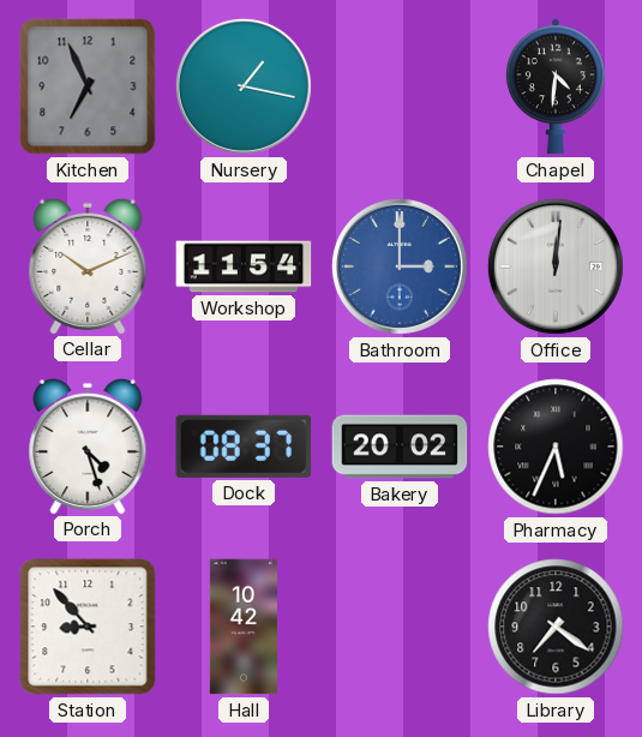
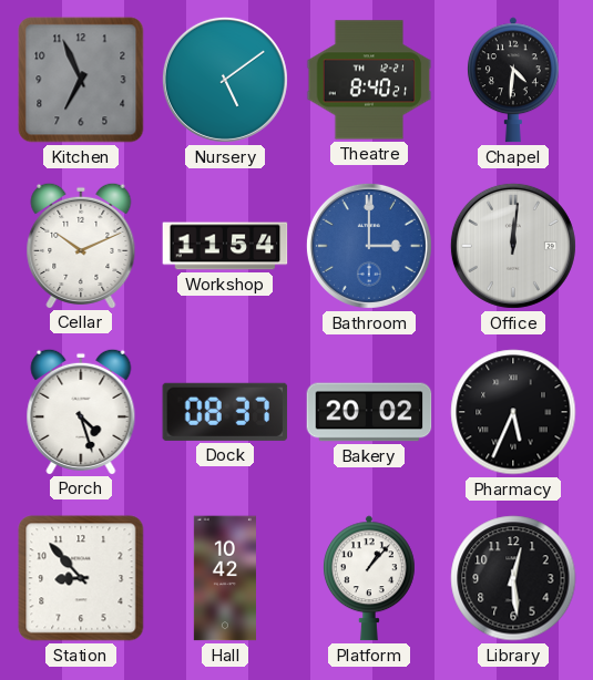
Nursery: 1:17 -> 5:09
Theatre: none -> 8:40
Platform: none -> 1:07
Library: 7:21 -> 12:29
